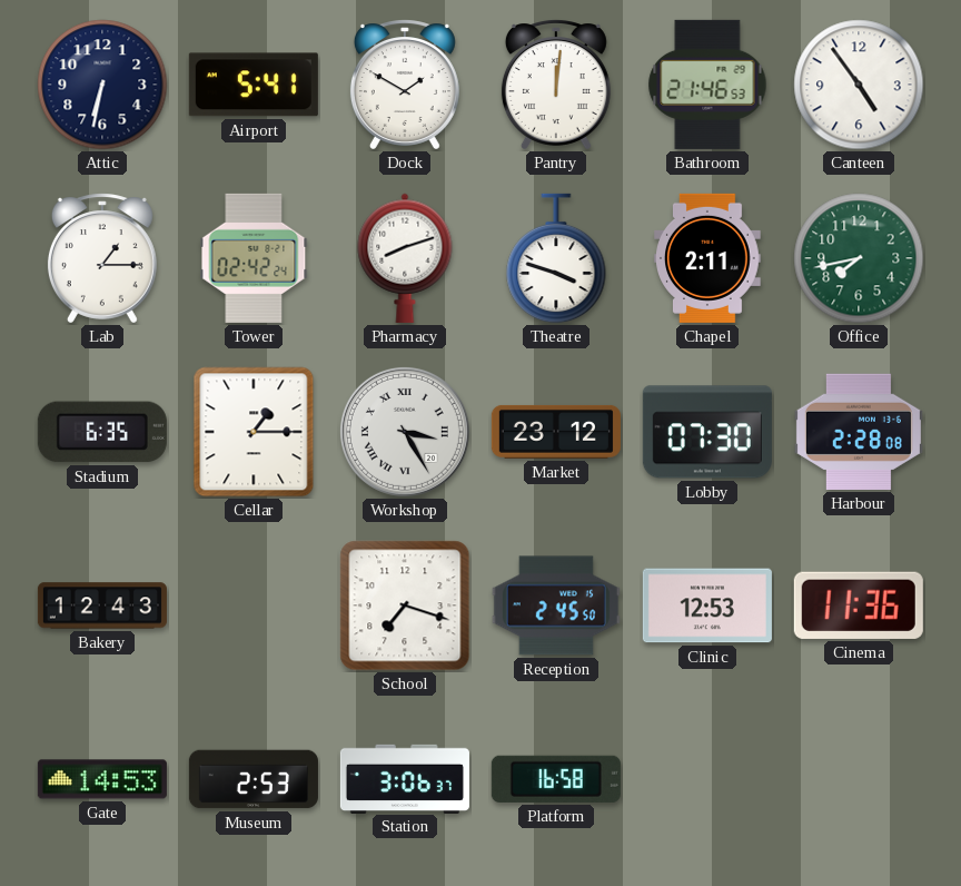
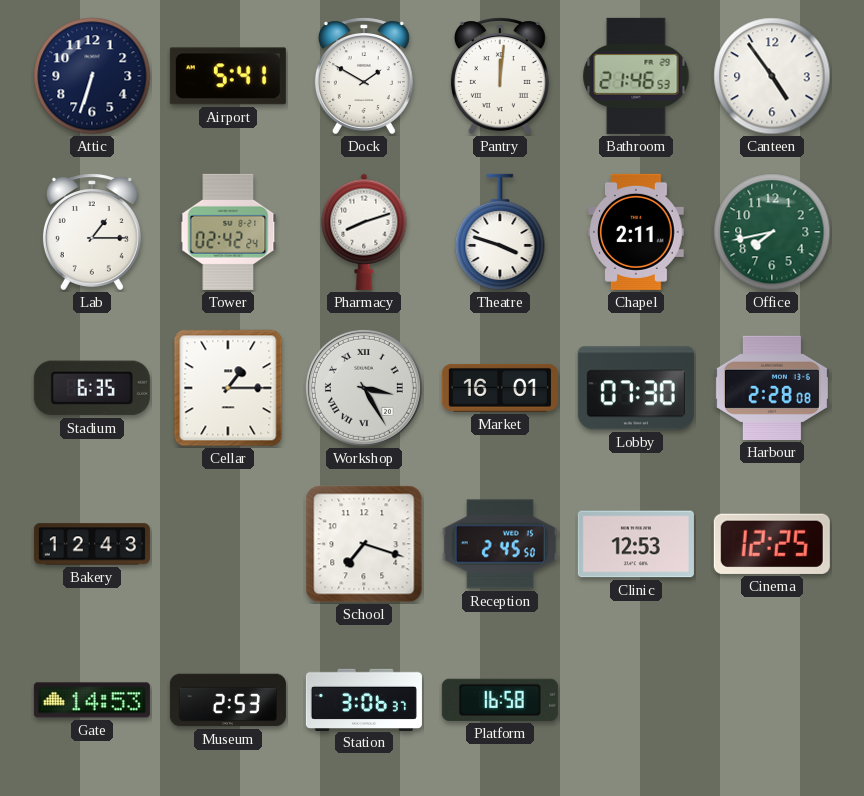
Attic: 6:32 -> 6:33
Market: 23:12 -> 16:01
Cinema: 11:36 -> 12:25
